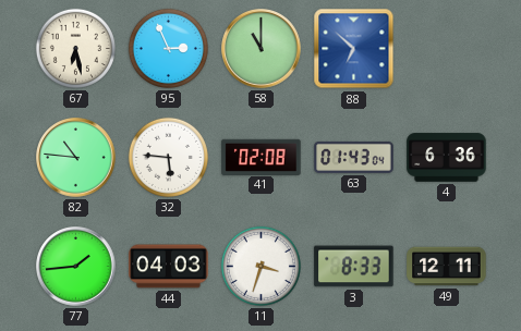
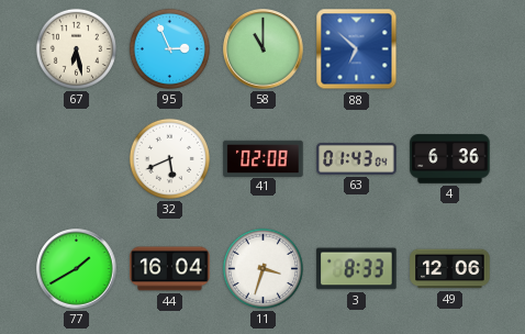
82: 10:46 -> none
32: 5:46 -> 5:41
77: 1:44 -> 1:40
44: 04:03 -> 16:04
49: 12:11 -> 12:06
